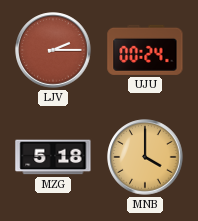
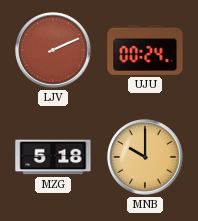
LJV: 2:15 -> 2:11
MNB: 4:00 -> 10:00
